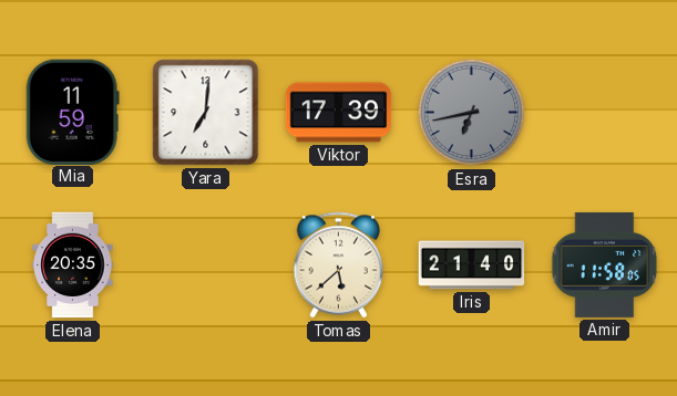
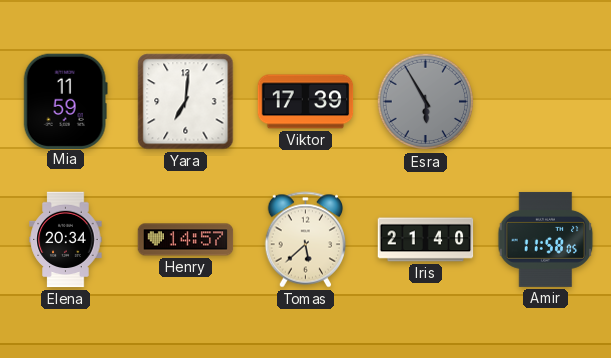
Esra: 6:43 -> 5:55
Elena: 20:35 -> 20:34
Henry: none -> 14:57
